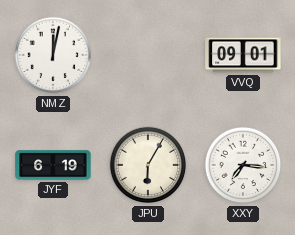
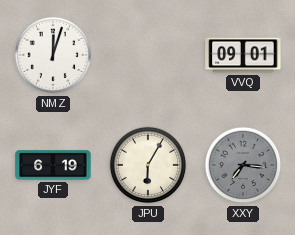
NMZ: 12:02 -> 12:03
XXY dial: white -> grey
